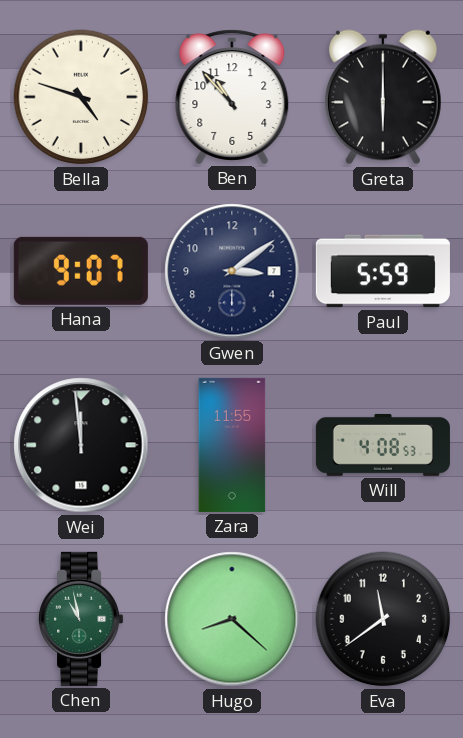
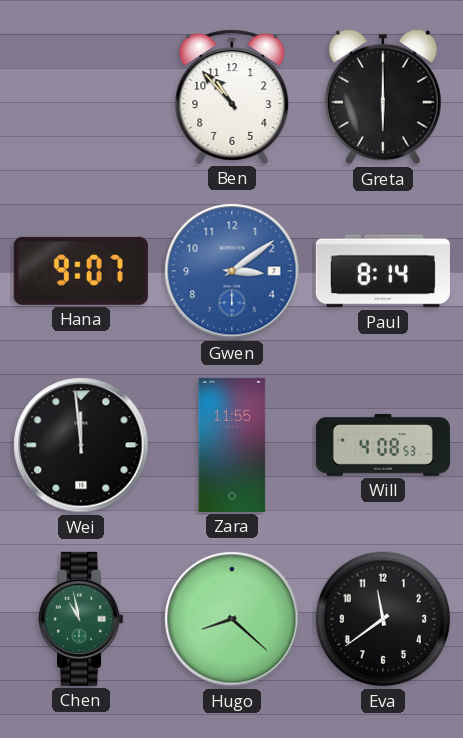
Bella: 4:48 -> none
Gwen dial: navy -> blue
Paul: 5:59 -> 8:14
